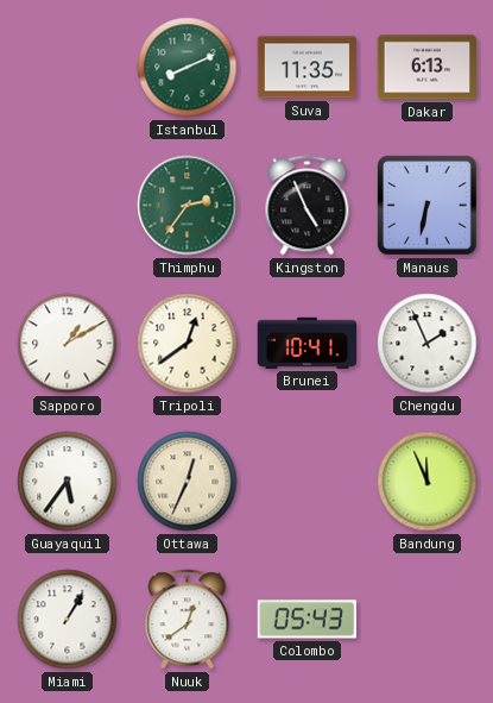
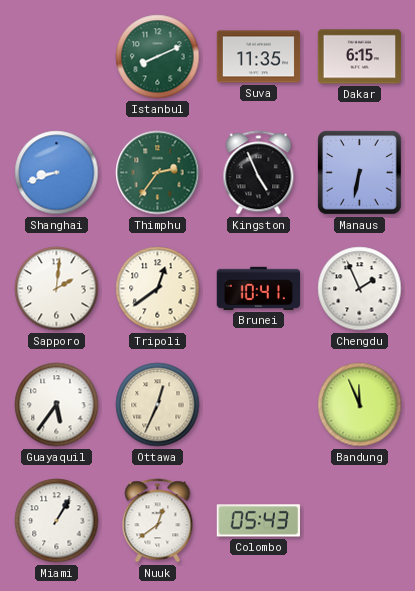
Dakar: 6:13 -> 6:15
Shanghai: none -> 8:42
Sapporo: 1:10 -> 2:01
